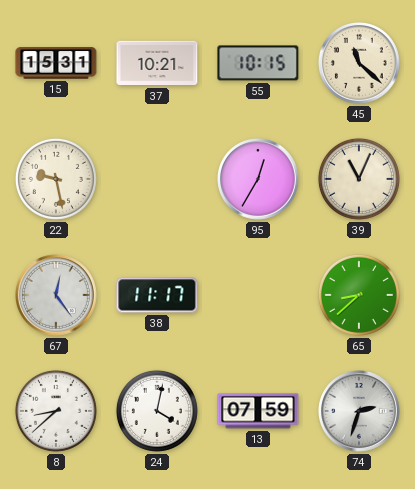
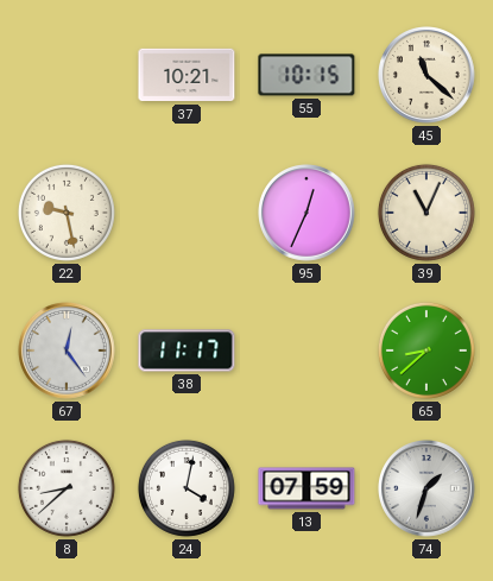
15: 15:31 -> none
95: 12:35 -> 12:34
74: 2:33 -> 1:33
